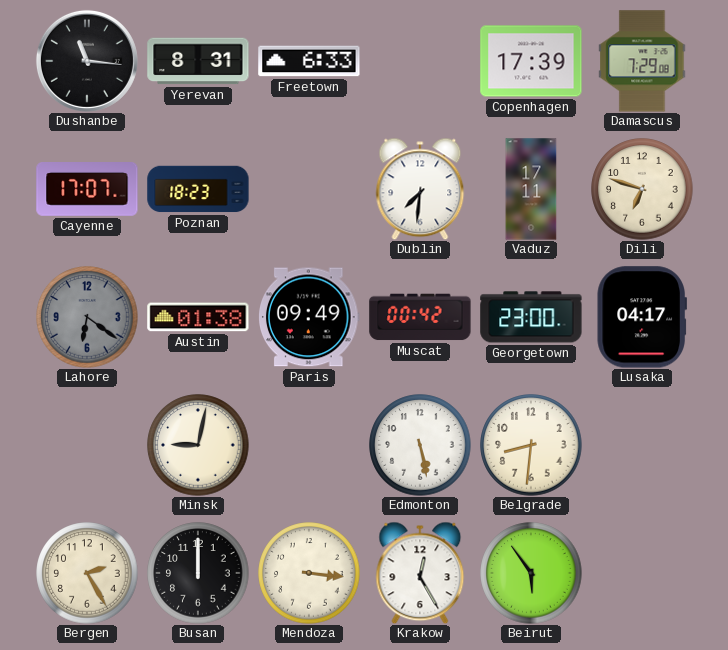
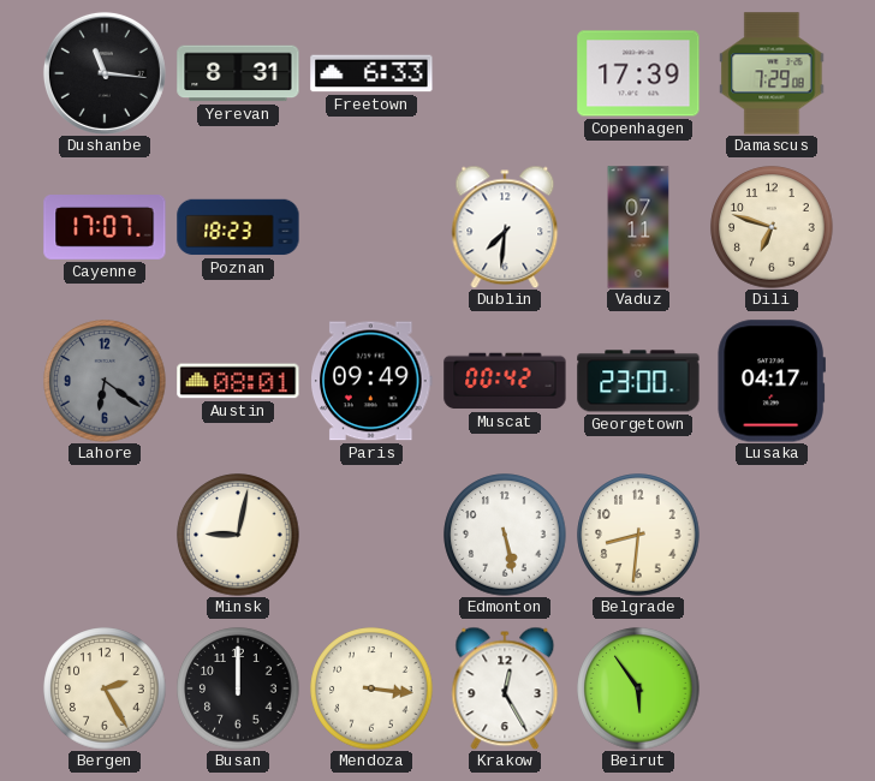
Vaduz: 17:11 -> 07:11
Austin: 01:38 -> 08:01
